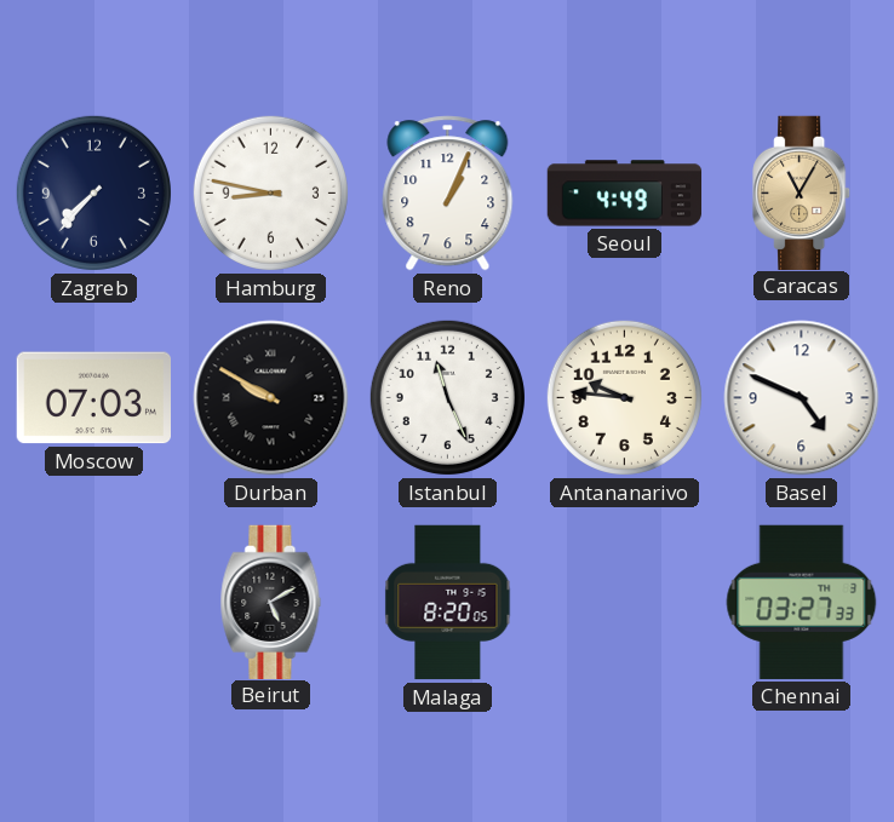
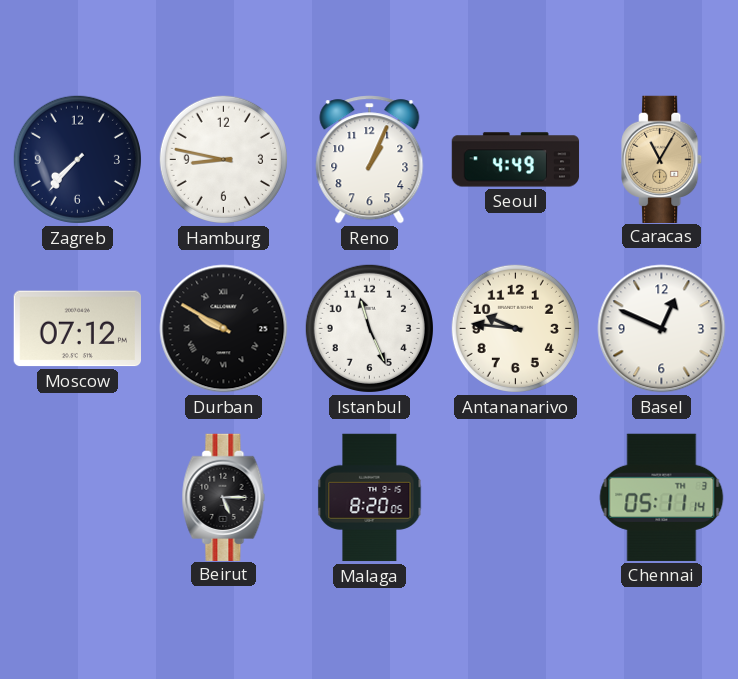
Moscow: 07:03 -> 07:12
Basel: 4:49 -> 12:49
Beirut: 5:10 -> 5:15
Chennai: 03:27 -> 05:11
